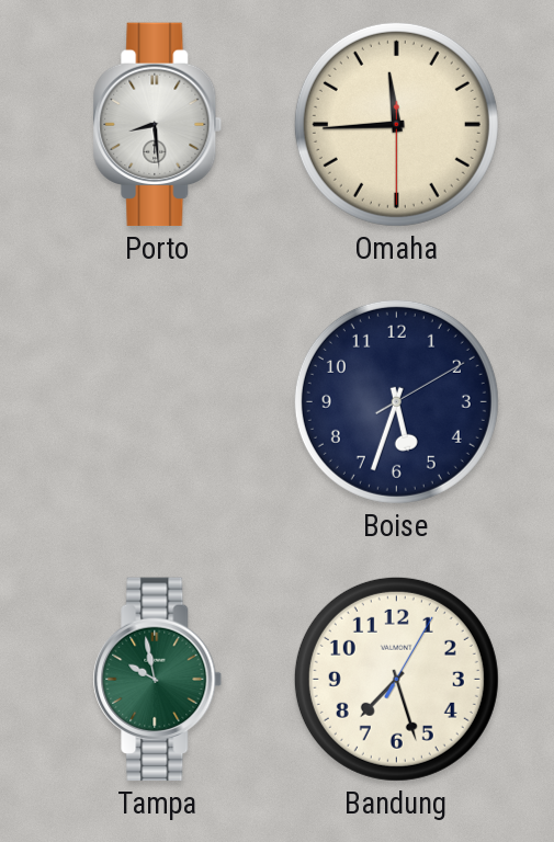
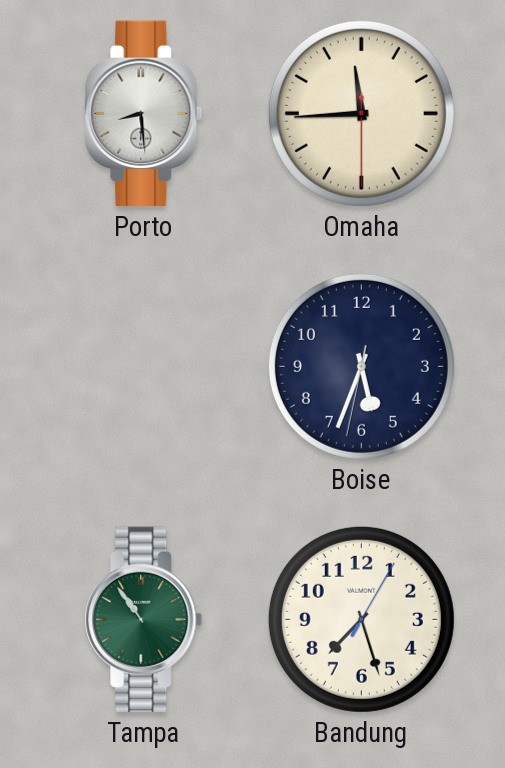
Boise: 5:33:10 -> 5:33:32
Tampa: 9:58 -> 10:54
